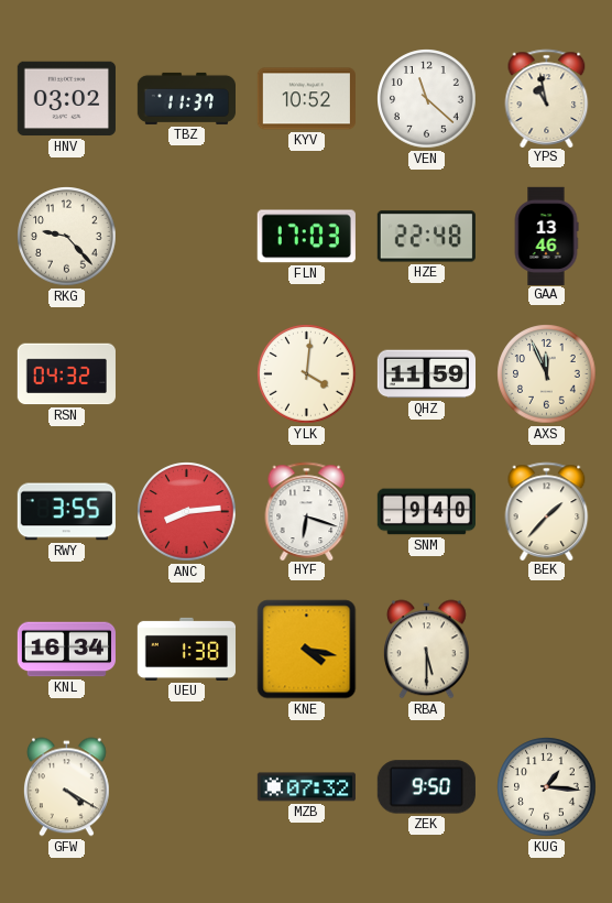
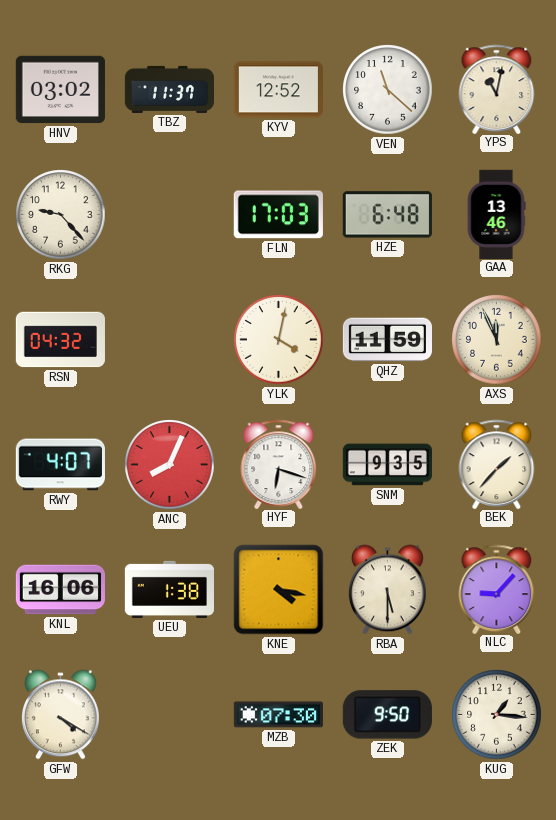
KYV: 10:52 -> 12:52
YPS: 10:58 -> 11:02
HZE: 22:48 -> 6:48
YLK: 4:01 -> 4:02
RWY: 3:55 -> 4:07
ANC: 8:14 -> 8:04
SNM: 9:40 -> 9:35
KNL: 16:34 -> 16:06
NLC: none -> 9:07
MZB: 07:32 -> 07:30
